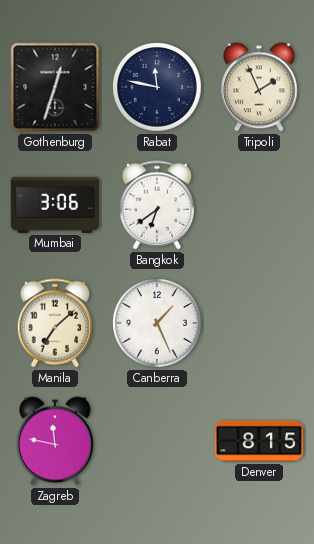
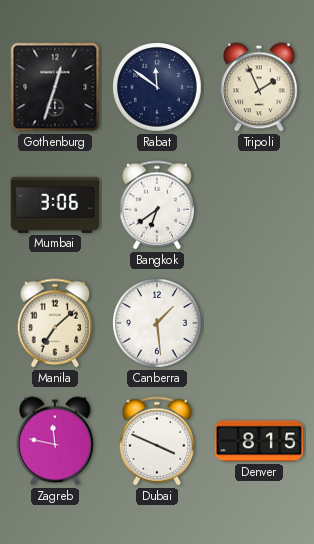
Rabat: 11:47 -> 11:51
Canberra: 1:26 -> 1:29
Dubai: none -> 3:49
